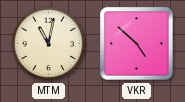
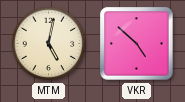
MTM: 11:02 -> 5:02
